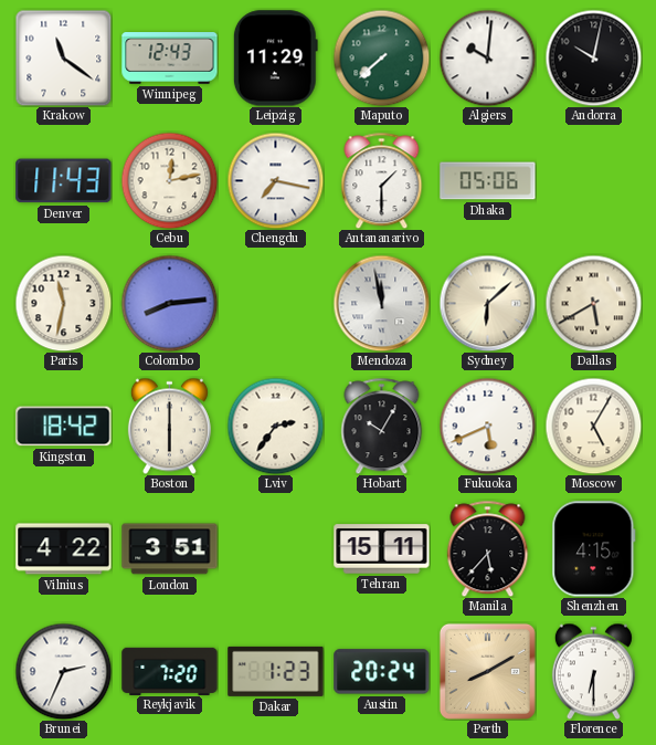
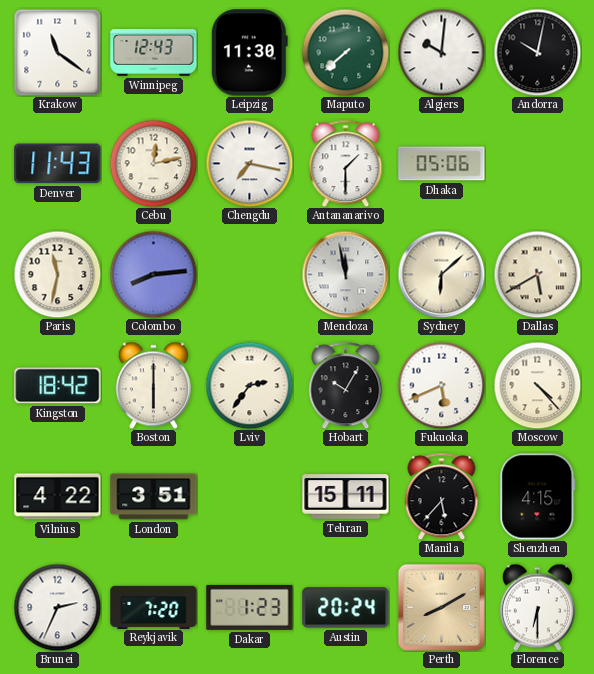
Leipzig: 11:29 -> 11:30
Moscow: 5:05 -> 4:23
